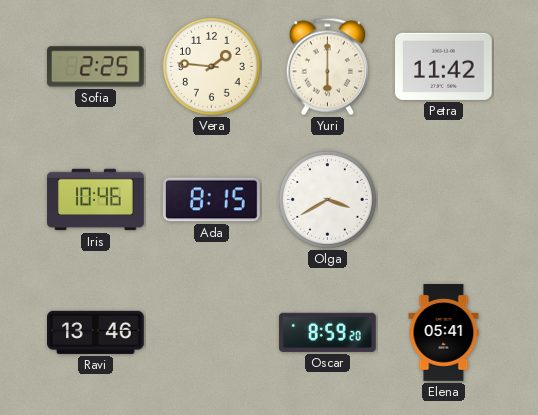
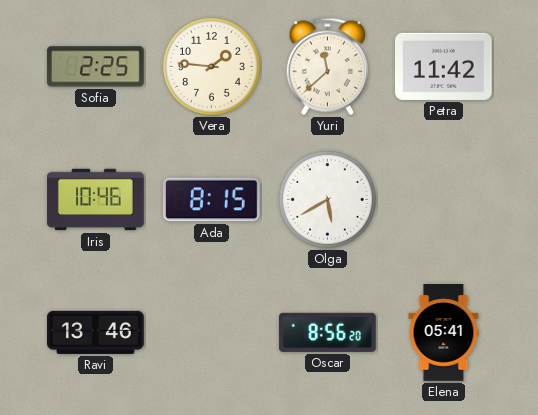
Yuri: 6:00 -> 11:38
Olga: 3:40 -> 5:40
Oscar: 8:59 -> 8:56
